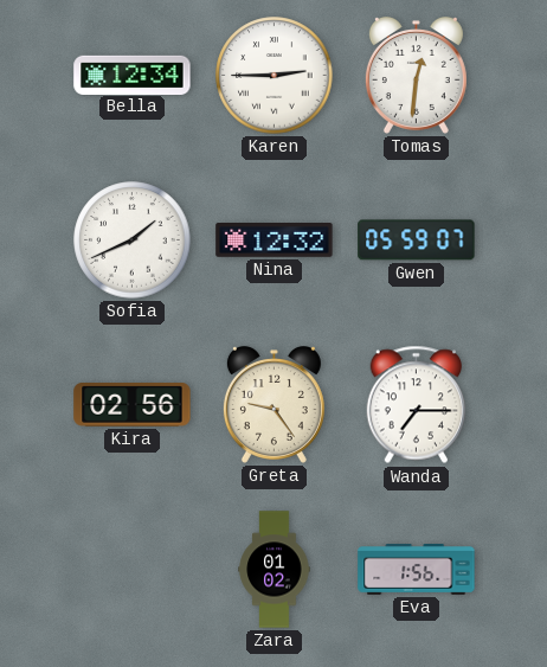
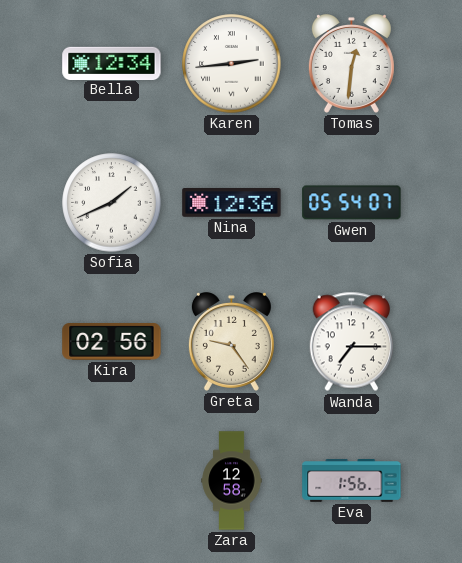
Karen: 2:45 -> 2:44
Nina: 12:32 -> 12:36
Gwen: 05:59 -> 05:54
Zara: 01:02 -> 12:58
